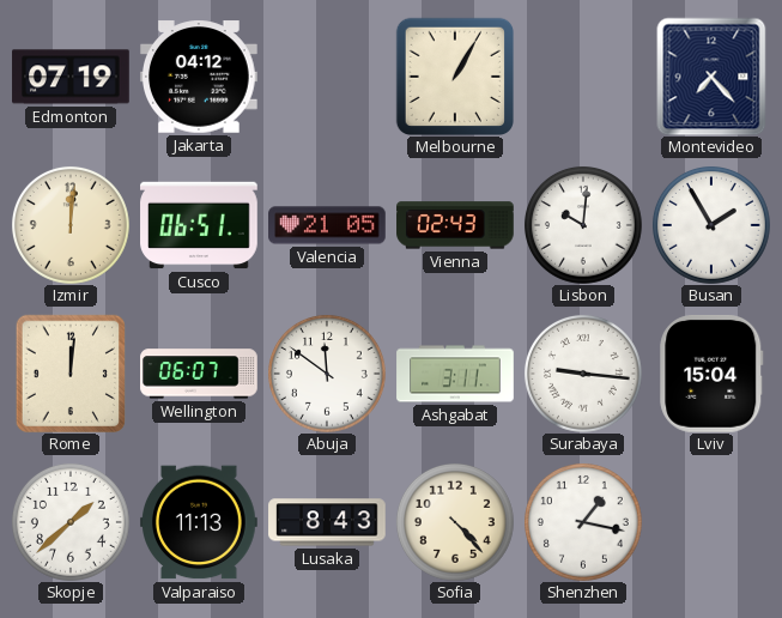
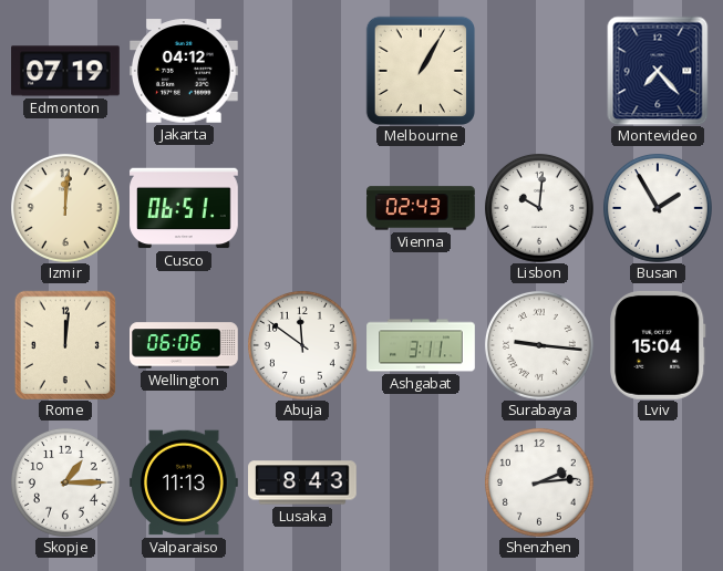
Valencia: 21:05 -> none
Wellington: 06:07 -> 06:06
Skopje: 1:38 -> 1:15
Sofia: 4:23 -> none
Shenzhen: 1:17 -> 2:14
